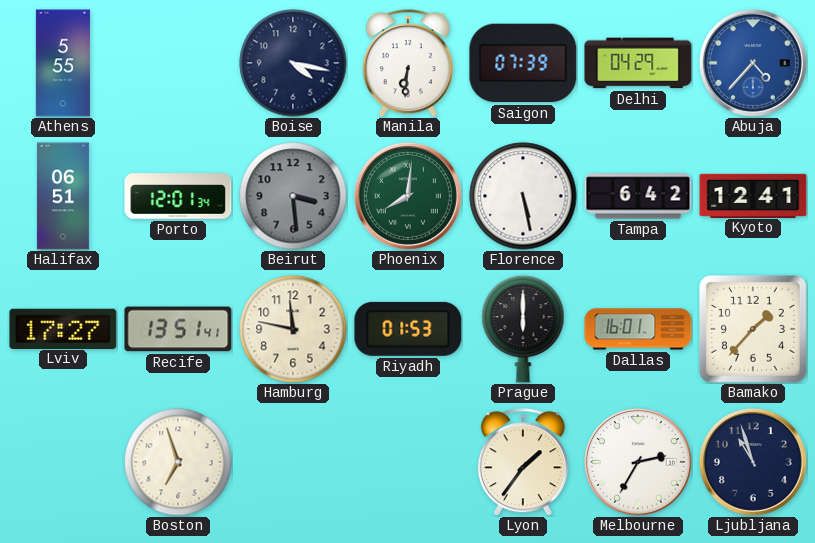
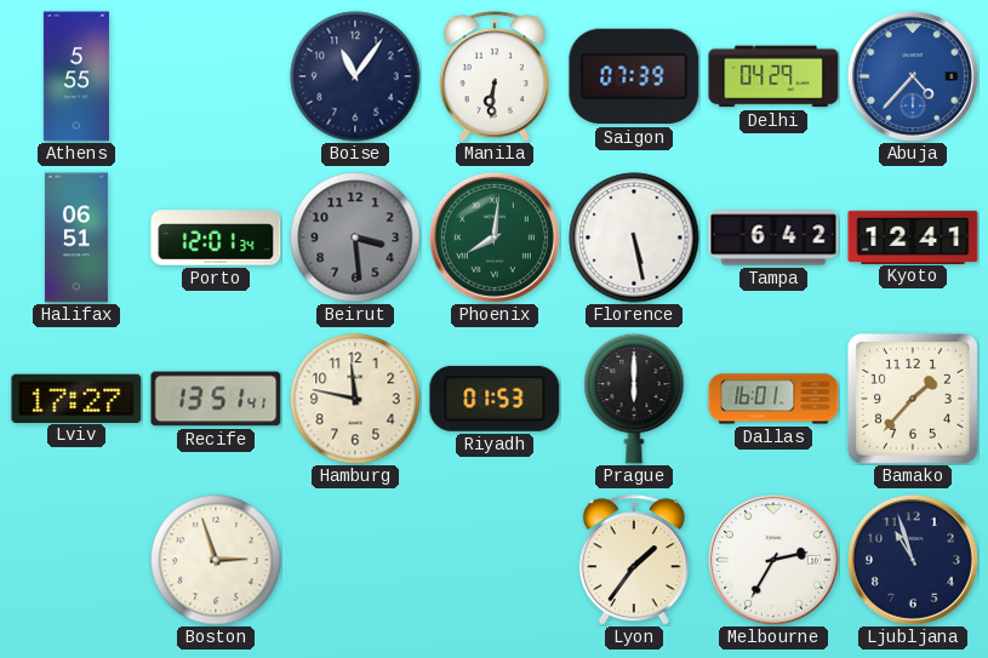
Boise: 4:17 -> 11:06
Boston: 6:57 -> 2:57
